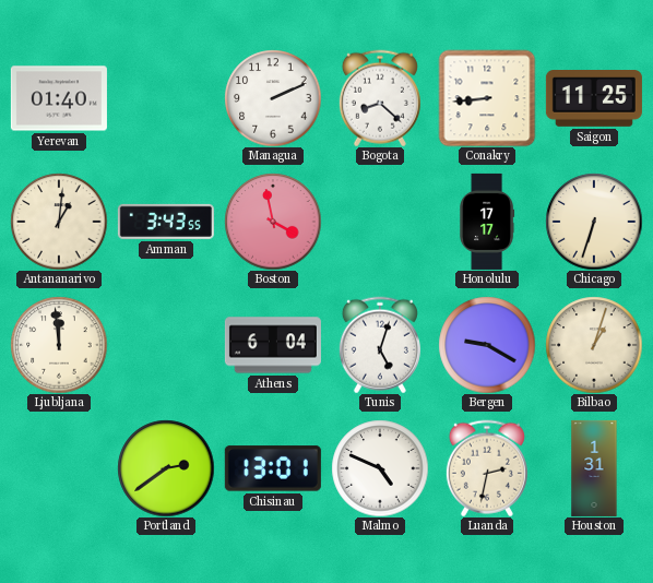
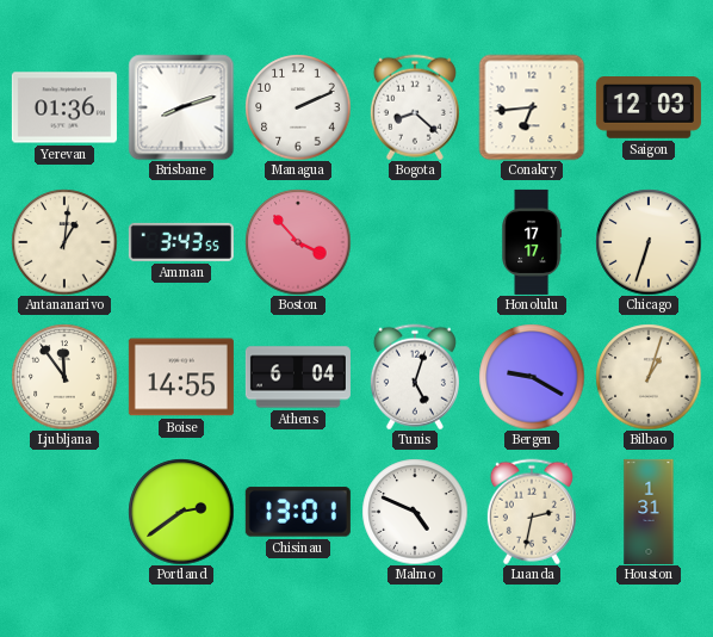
Yerevan: 01:40 -> 01:36
Brisbane: none -> 8:12
Conakry: 8:44 -> 6:44
Saigon: 11:25 -> 12:03
Boston: 3:58 -> 3:53
Ljubljana: 11:59 -> 11:54
Boise: none -> 14:55
